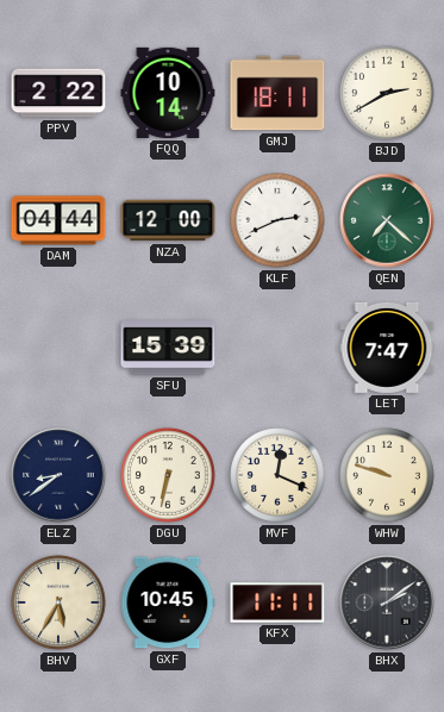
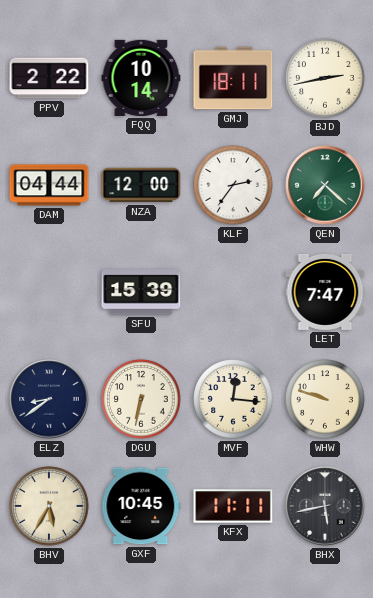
BJD: 2:40 -> 2:43
KLF: 2:41 -> 2:36
MVF: 12:19 -> 12:16
BHX: 2:09 -> 5:43
